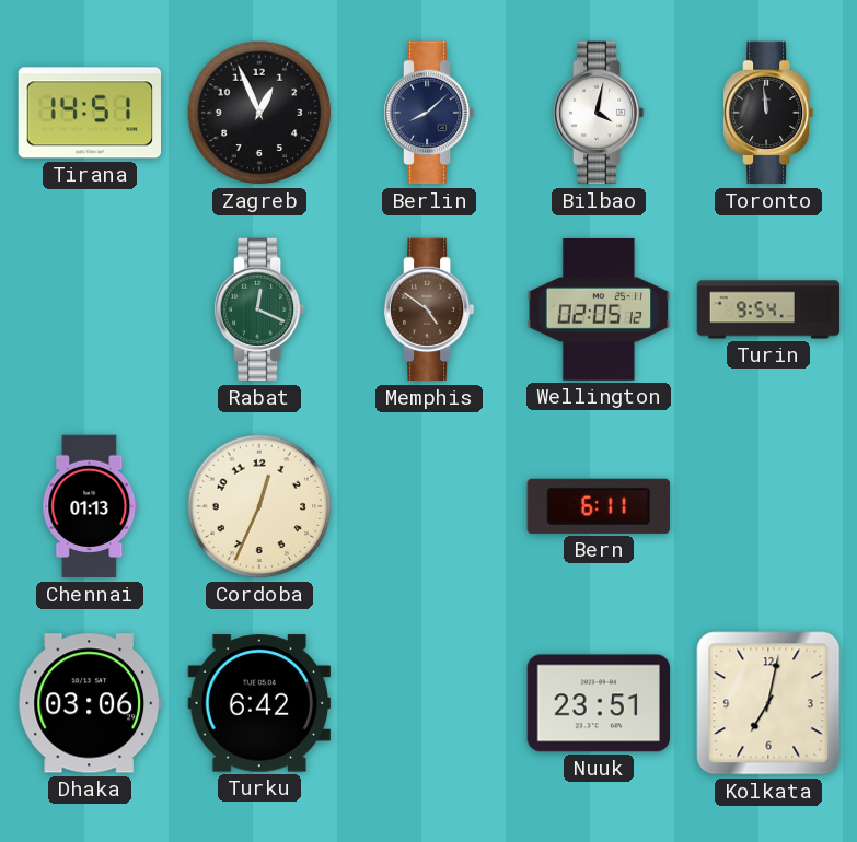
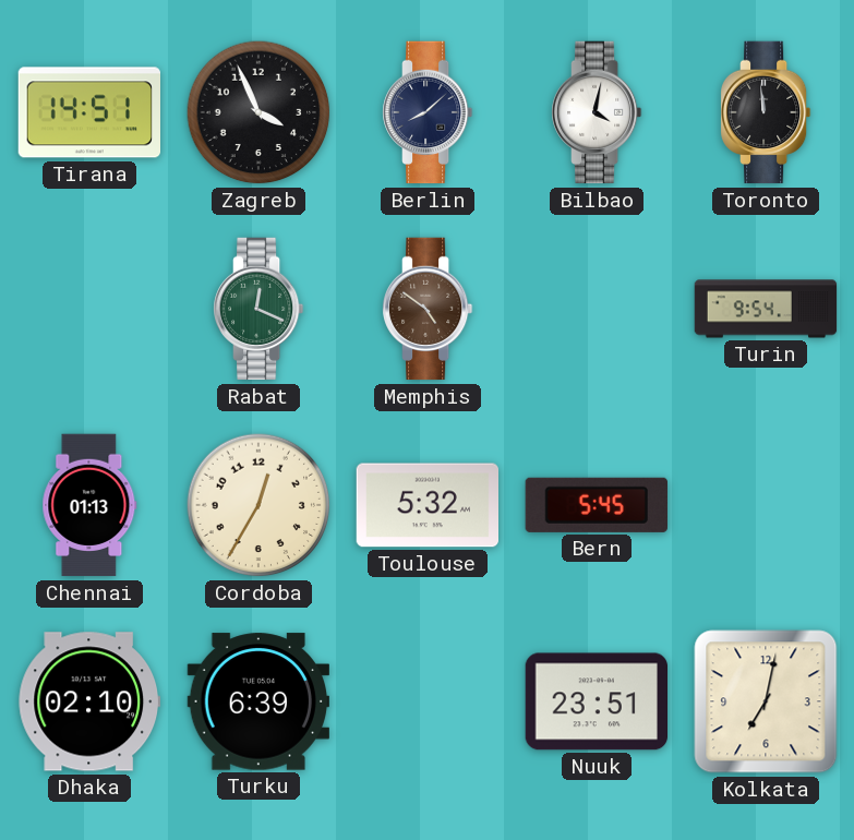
Zagreb: 12:56 -> 3:56
Wellington: 02:05 -> none
Cordoba: 12:34 -> 12:35
Toulouse: none -> 5:32
Bern: 6:11 -> 5:45
Dhaka: 03:06 -> 02:10
Turku: 6:42 -> 6:39
